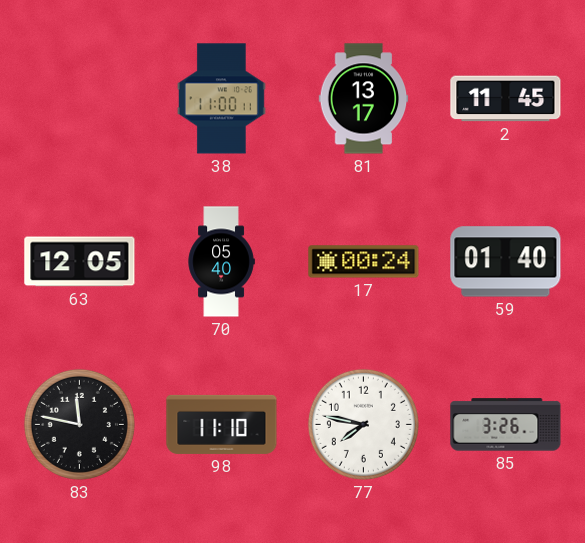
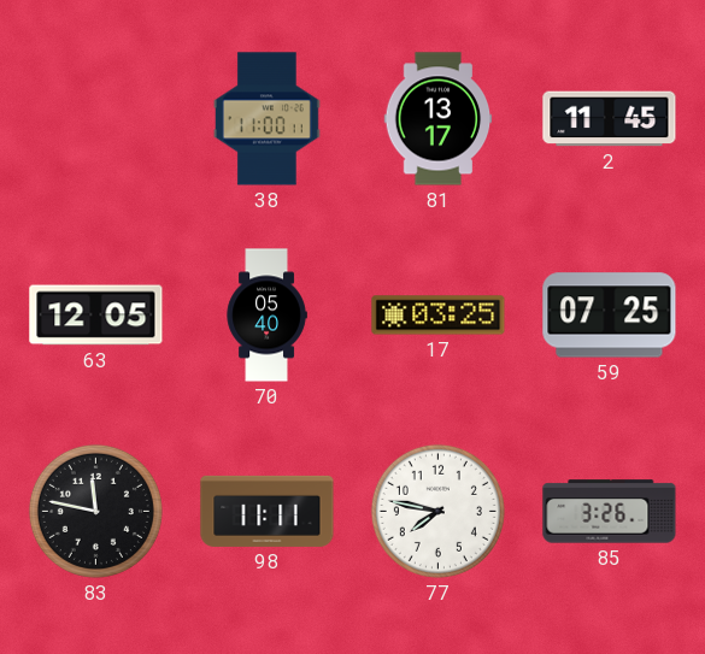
17: 00:24 -> 03:25
59: 01:40 -> 07:25
98: 11:10 -> 11:11
